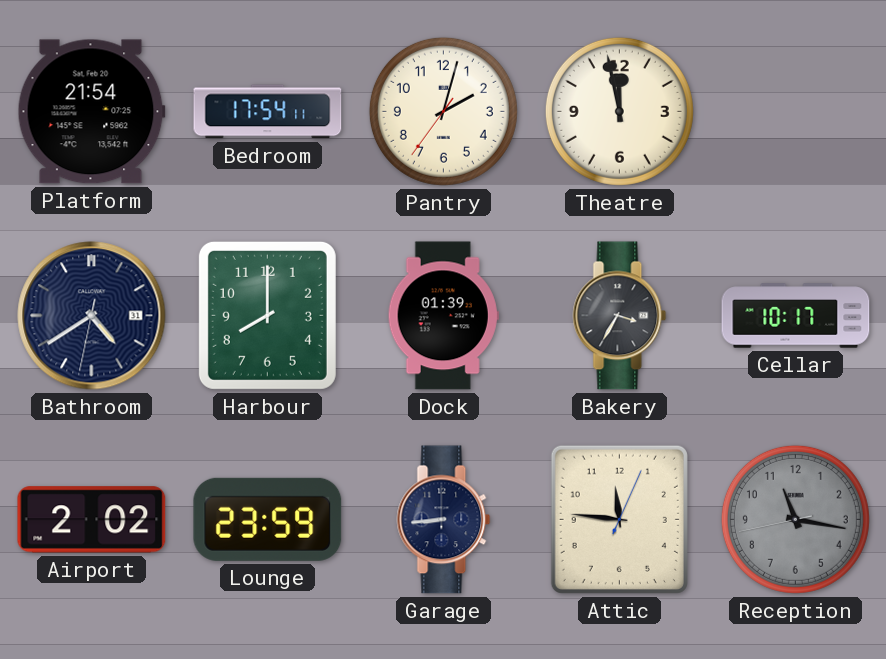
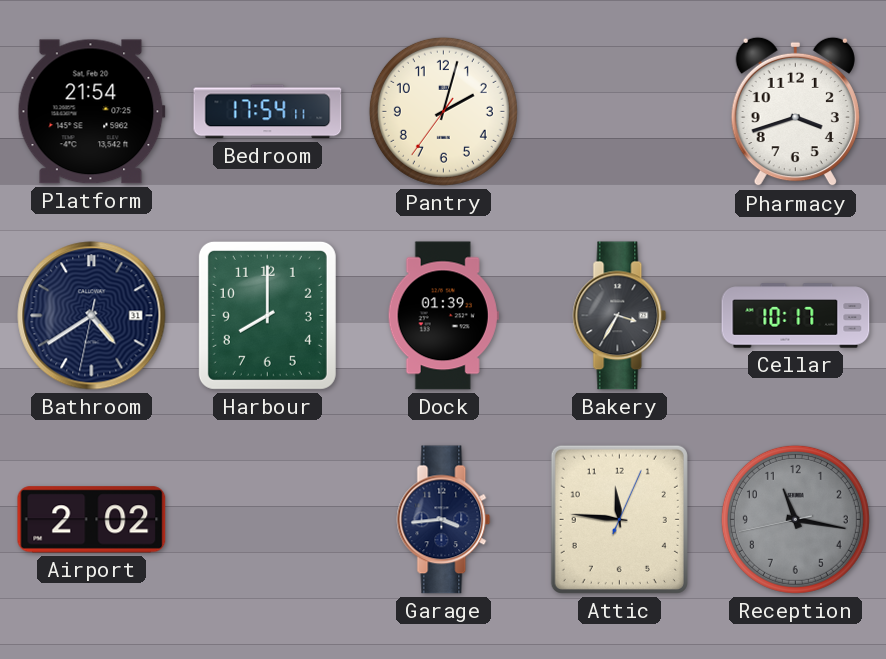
Theatre: 11:58 -> none
Pharmacy: none -> 3:42
Lounge: 23:59 -> none
Garage: 8:44 -> 3:44
